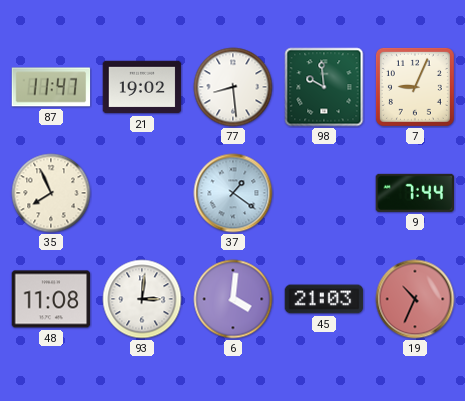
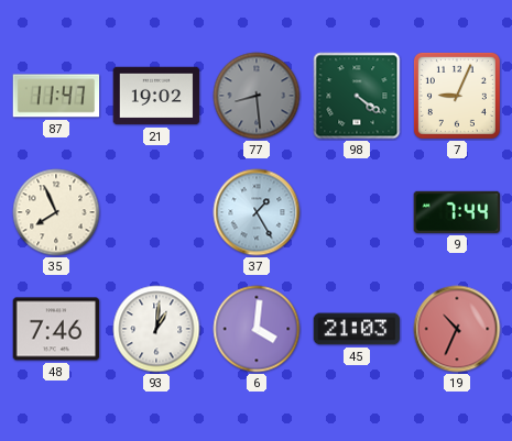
77 dial: white -> grey
98: 9:59 -> 4:21
37: 1:21 -> 1:25
48: 11:08 -> 7:46
93: 3:01 -> 1:01
